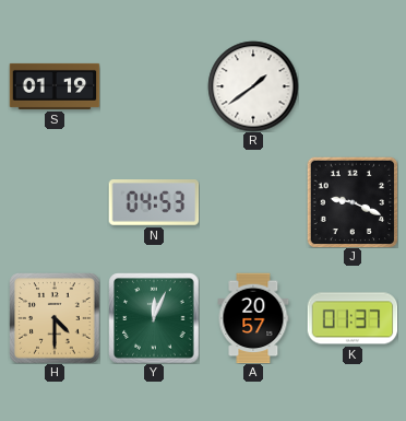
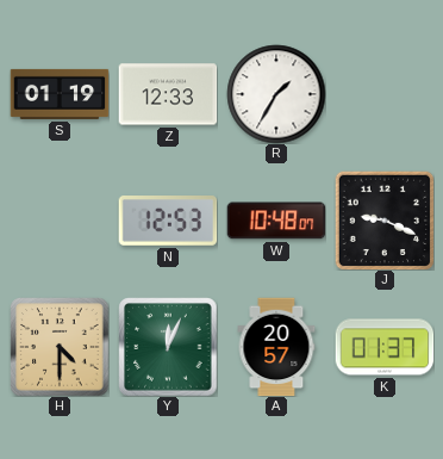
Z: none -> 12:33
R: 1:39 -> 1:35
N: 04:53 -> 12:53
W: none -> 10:48
